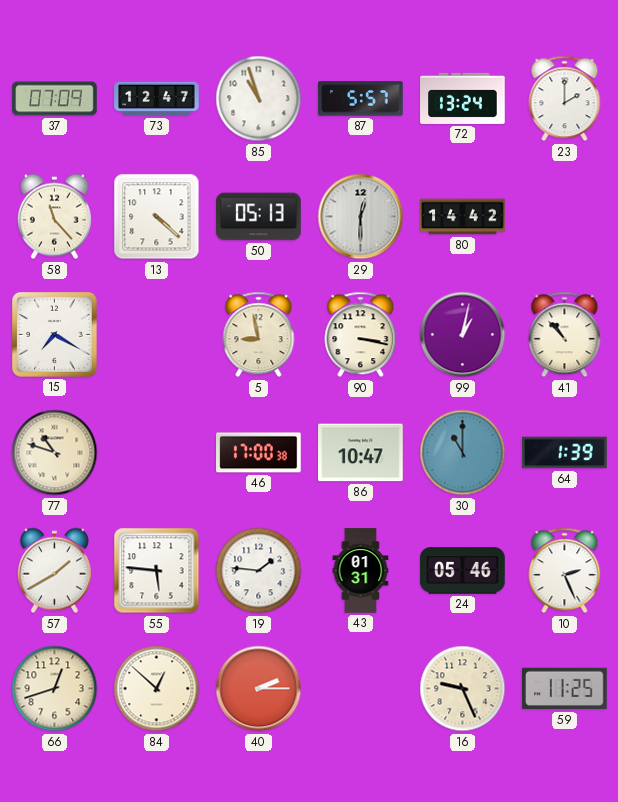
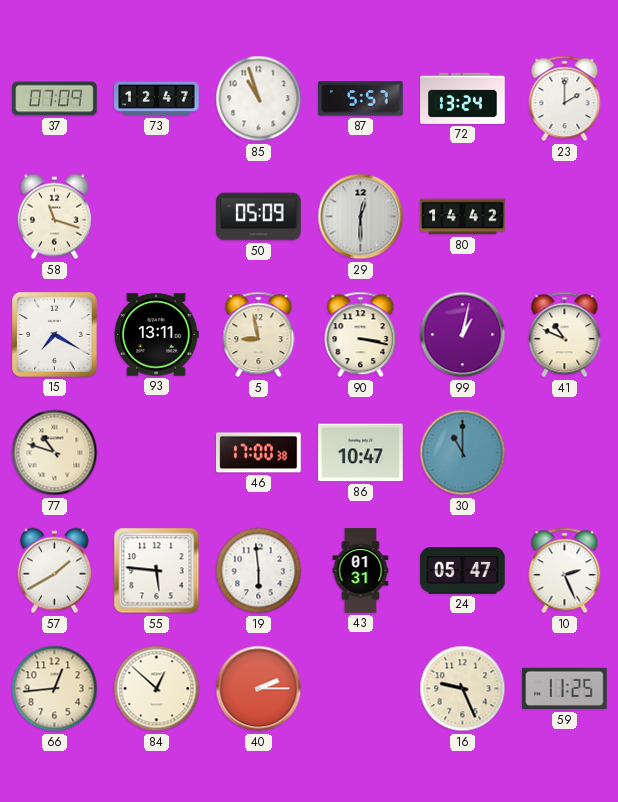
58: 11:23 -> 11:18
13: 4:22 -> none
50: 05:13 -> 05:09
93: none -> 13:11
41: 10:53 -> 10:49
64: 1:39 -> none
19: 1:46 -> 5:59
24: 05:46 -> 05:47
66: 12:42 -> 12:44
